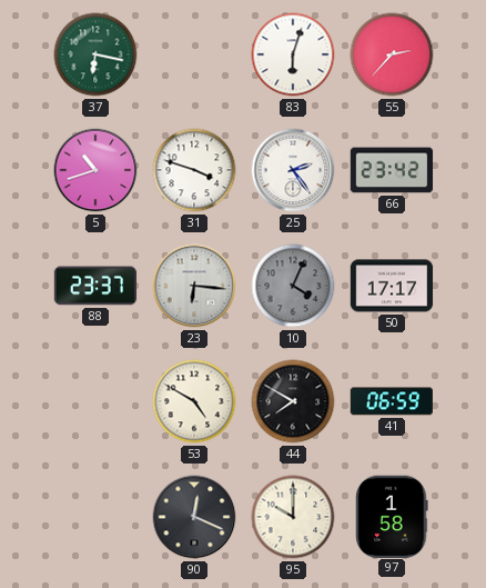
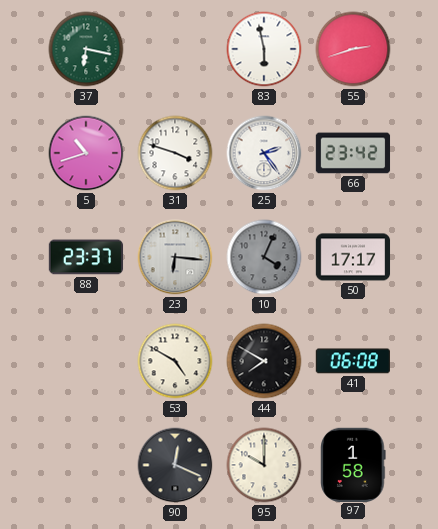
83: 6:03 -> 5:58
55: 2:37 -> 2:42
41: 06:59 -> 06:08
